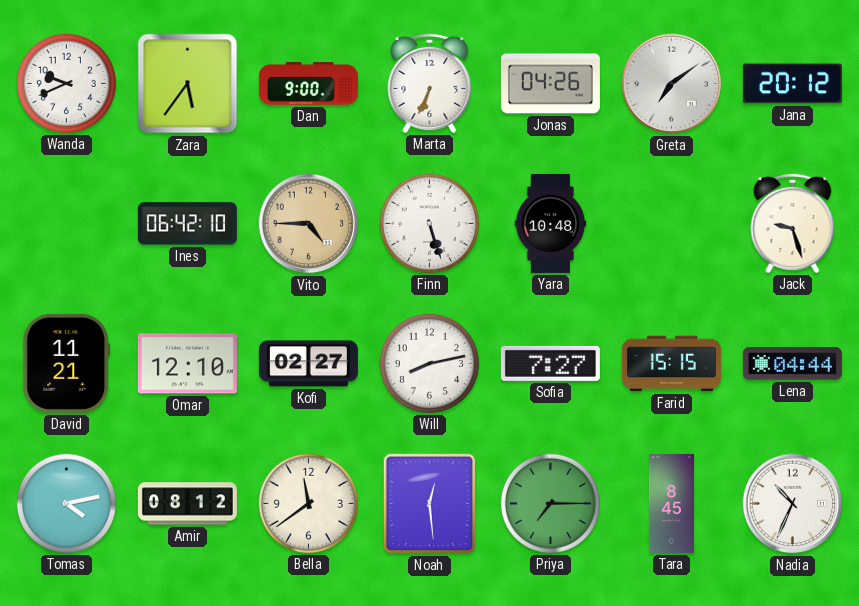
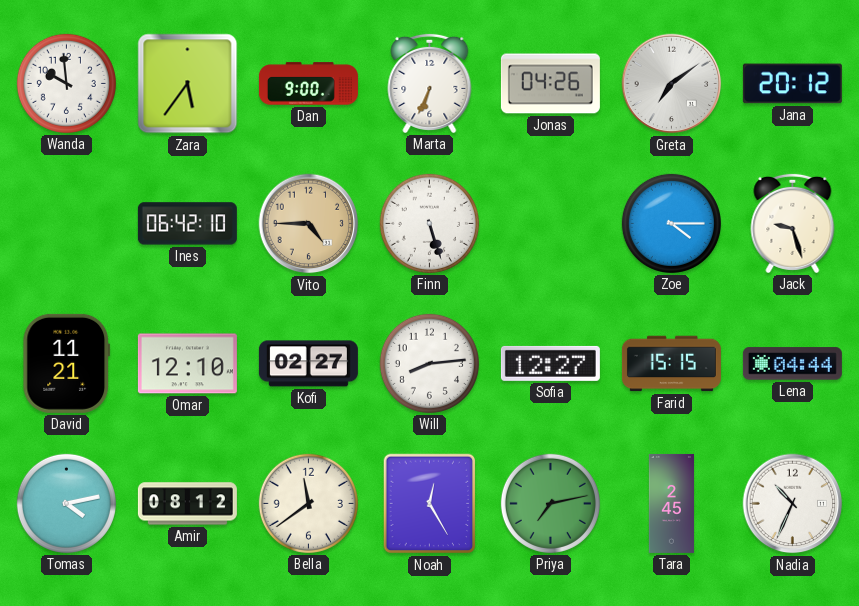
Wanda: 9:41 -> 9:59
Yara: 10:48 -> none
Zoe: none -> 4:15
Will: 8:13 -> 8:14
Sofia: 7:27 -> 12:27
Noah: 12:29 -> 12:25
Priya: 7:15 -> 7:13
Tara: 8:45 -> 2:45
